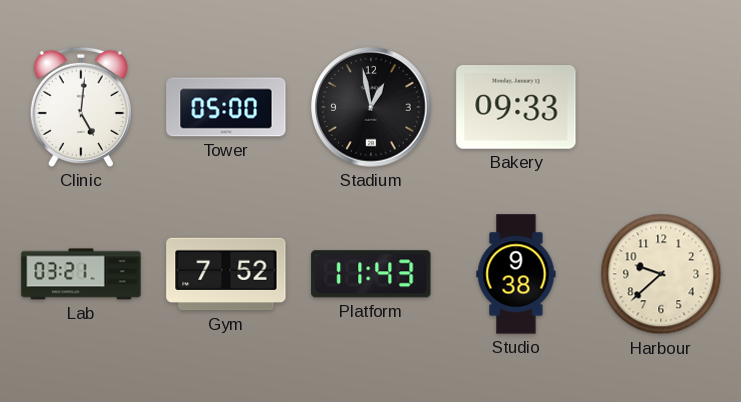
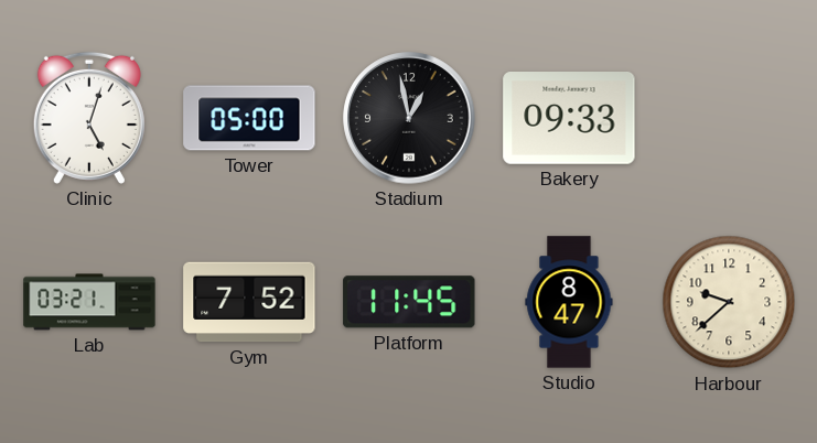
Clinic: 5:01 -> 5:03
Platform: 11:43 -> 11:45
Studio: 9:38 -> 8:47
